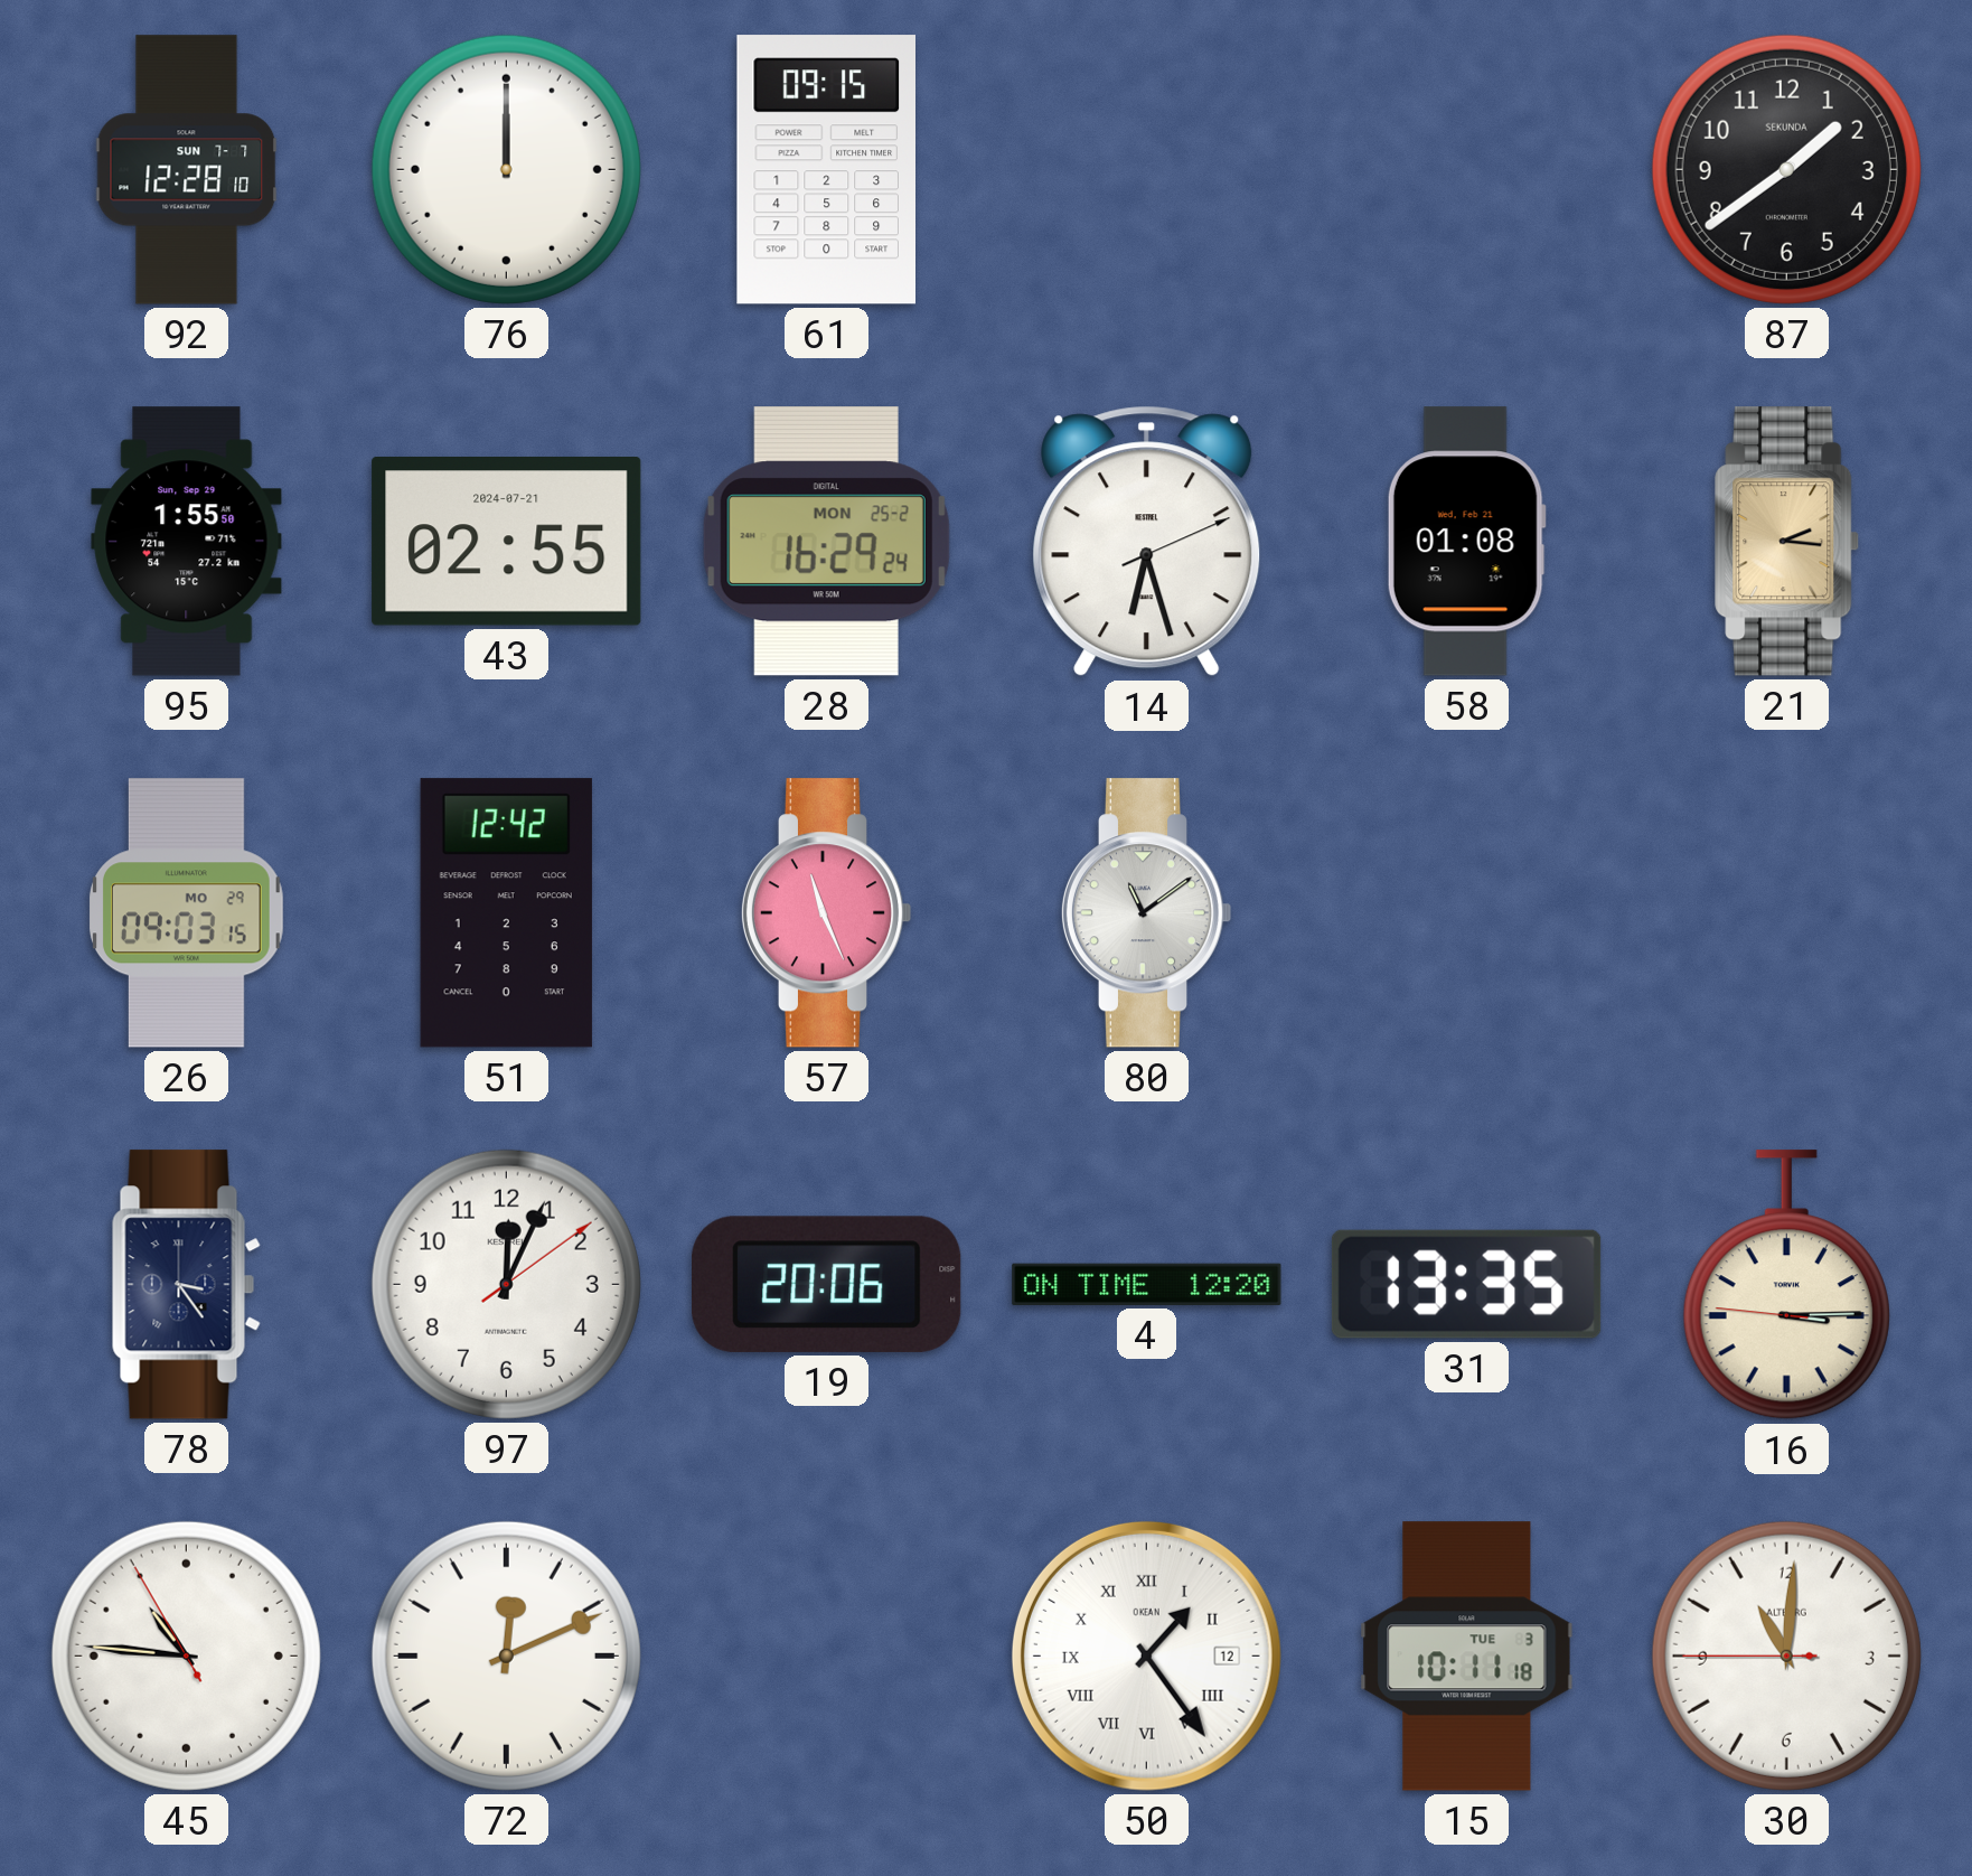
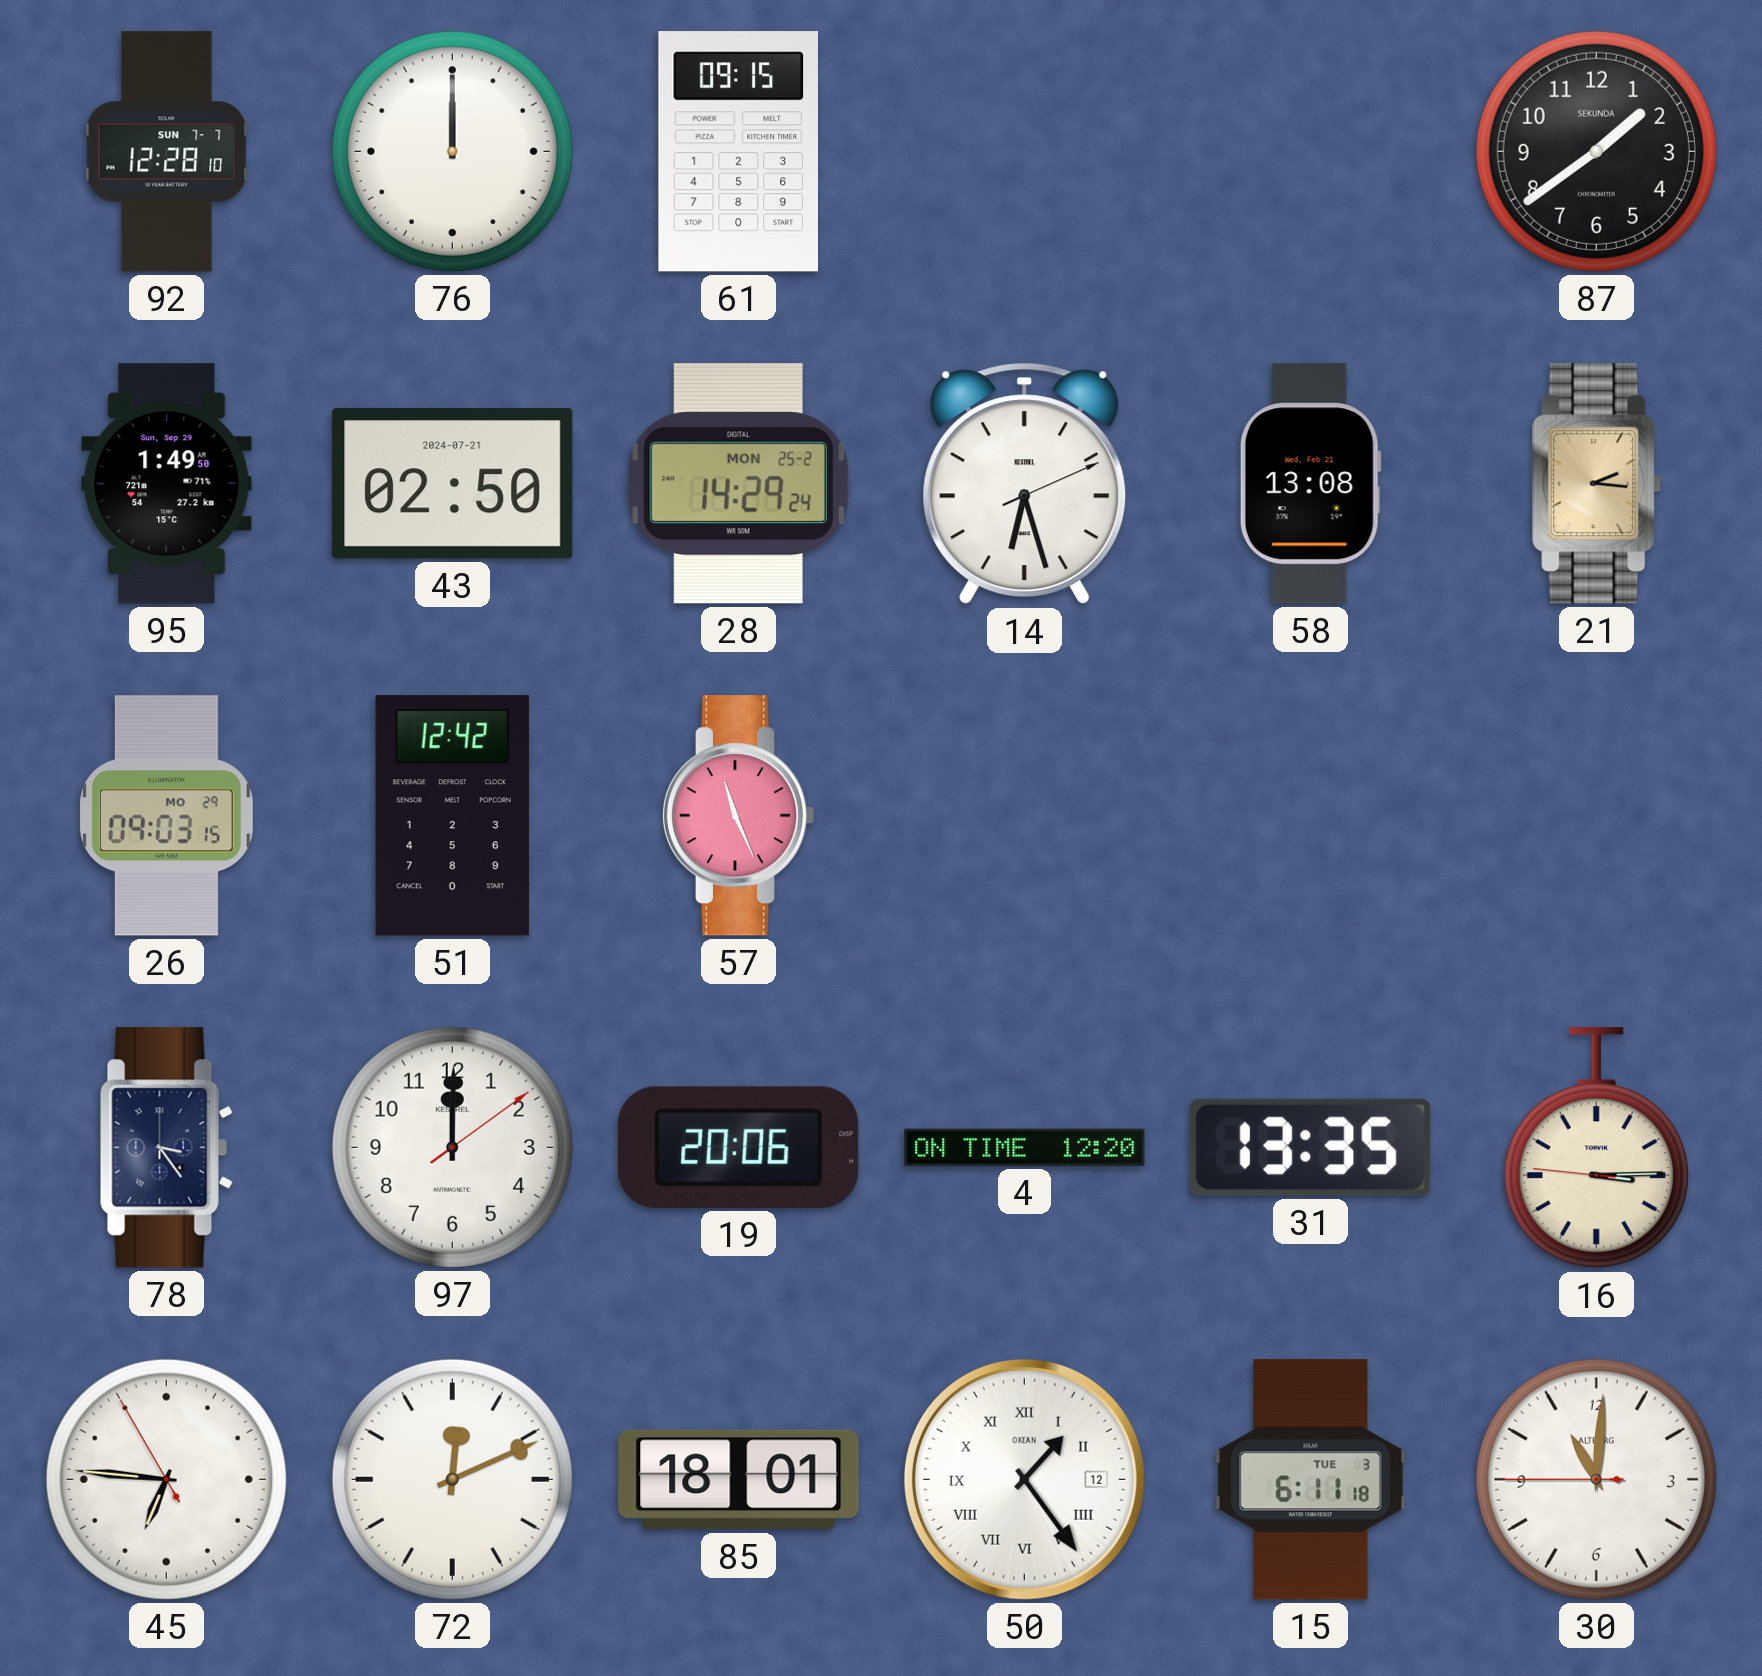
95: 1:55 -> 1:49
43: 02:55 -> 02:50
28: 16:29 -> 14:29
58: 01:08 -> 13:08
80: 11:09 -> none
97: 12:04 -> 12:00
45: 10:45 -> 6:45
85: none -> 18:01
15: 10:11 -> 6:11
